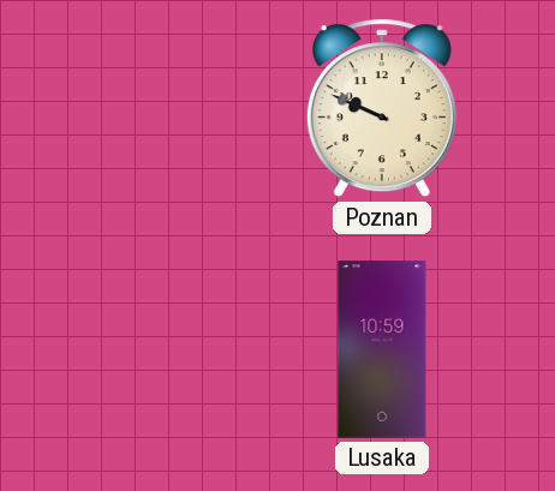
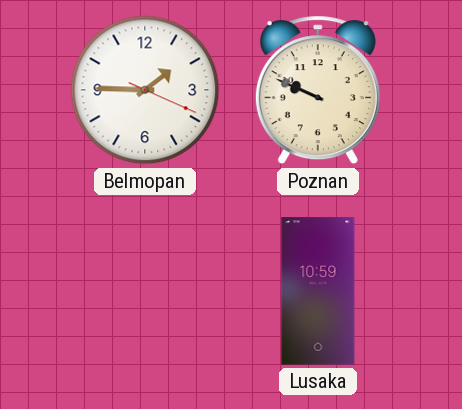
Belmopan: none -> 1:45
